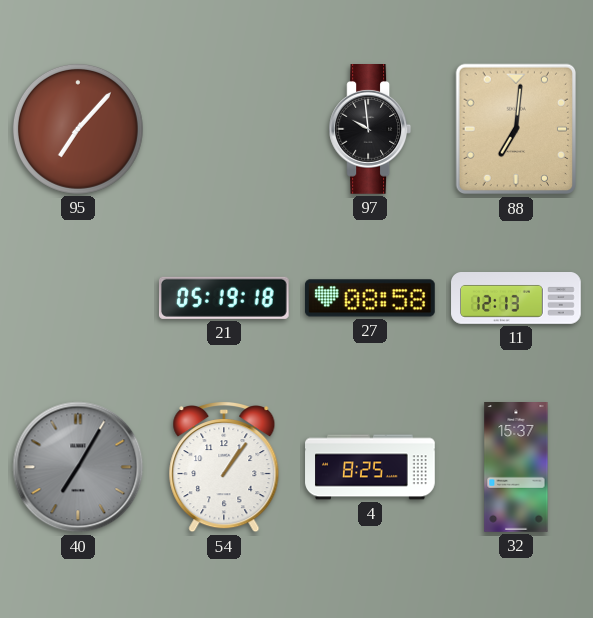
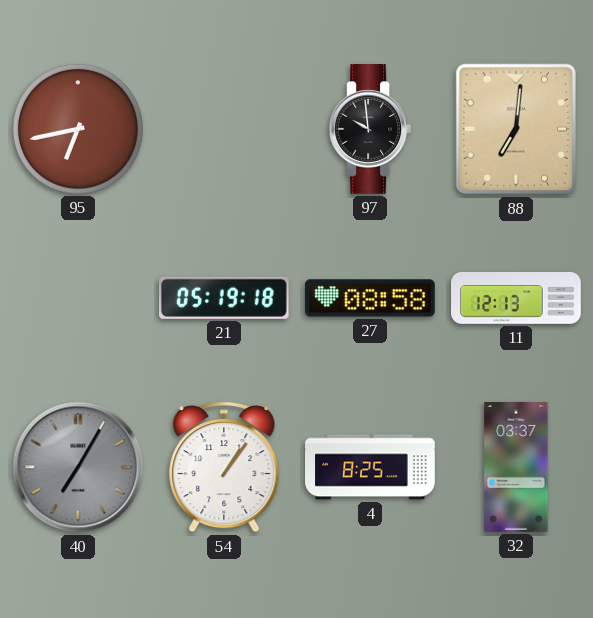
95: 7:07 -> 6:43
32: 15:37 -> 03:37
